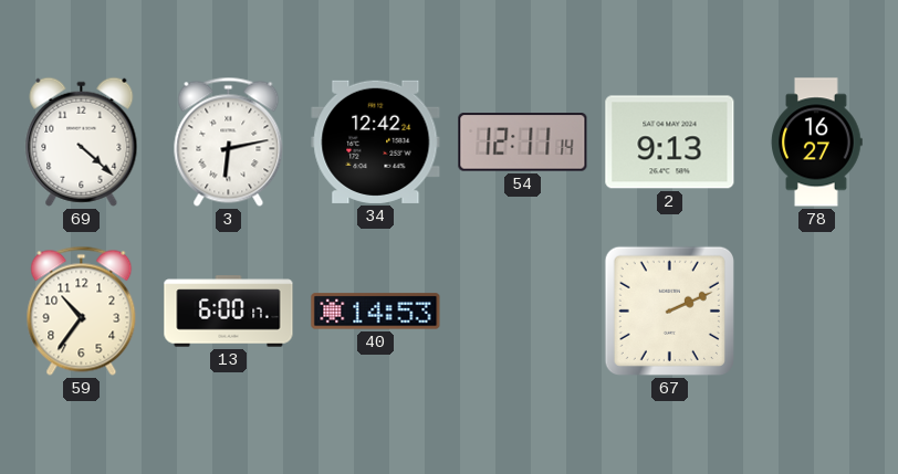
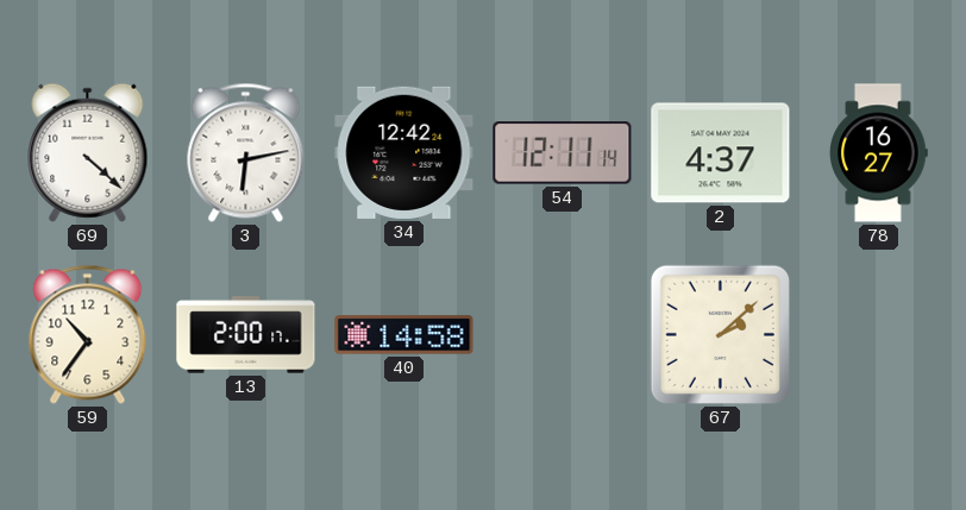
2: 9:13 -> 4:37
13: 6:00 -> 2:00
40: 14:53 -> 14:58
67: 2:11 -> 2:08
